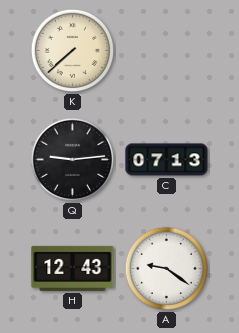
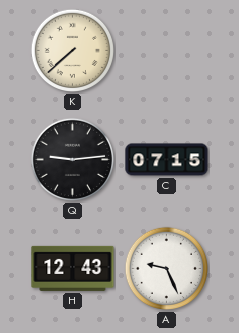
C: 07:13 -> 07:15
A: 9:21 -> 9:26
